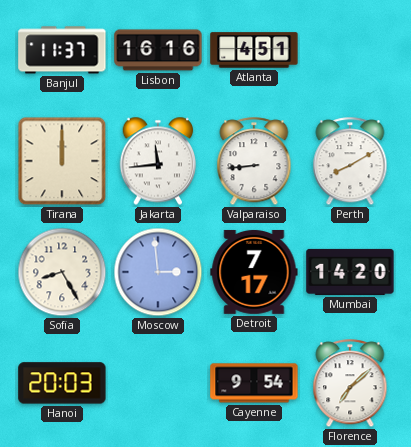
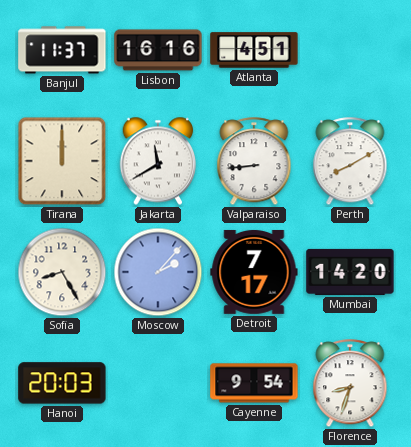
Jakarta: 11:44 -> 11:40
Moscow: 2:59 -> 2:07
Florence: 7:08 -> 8:33
